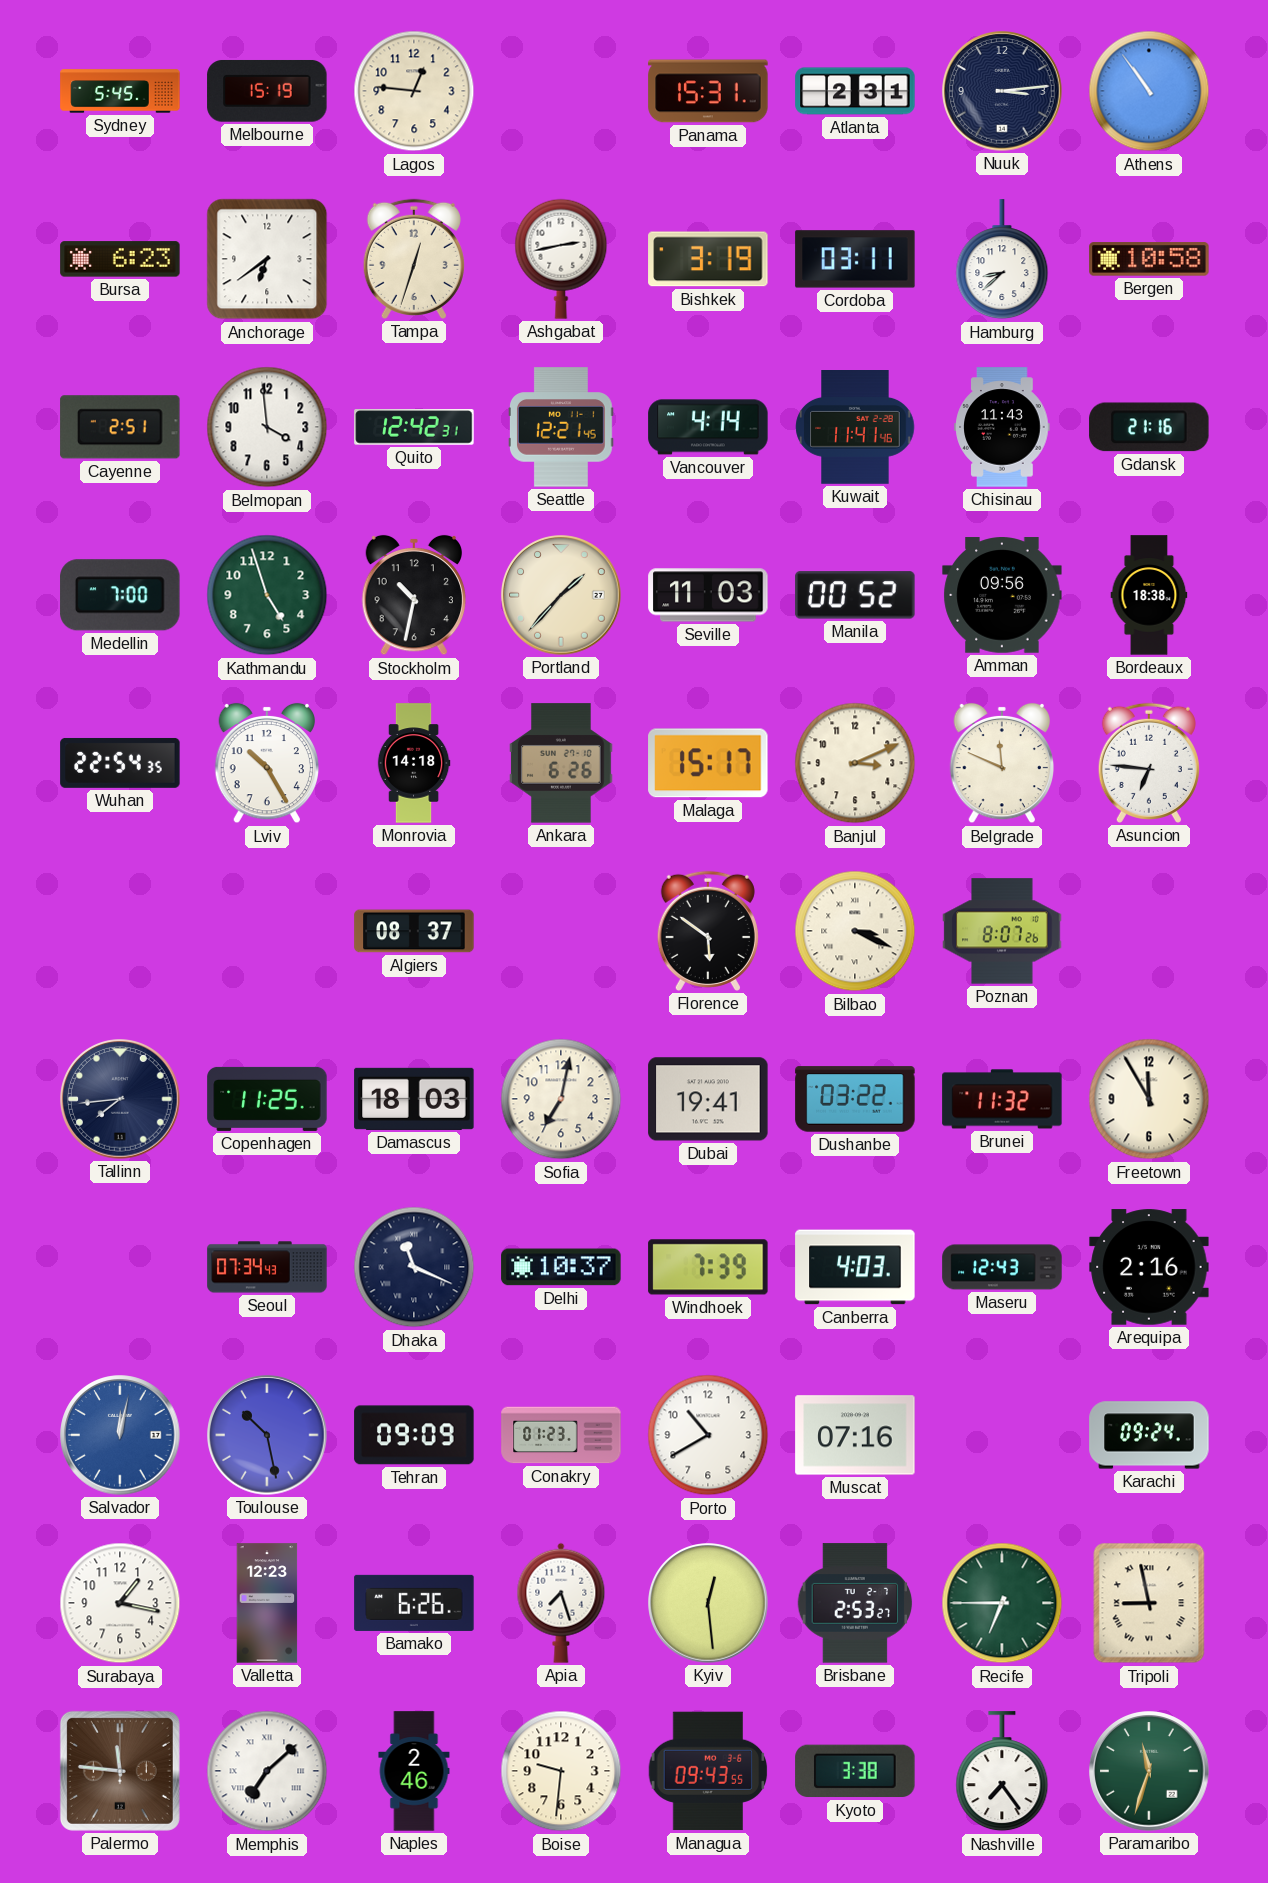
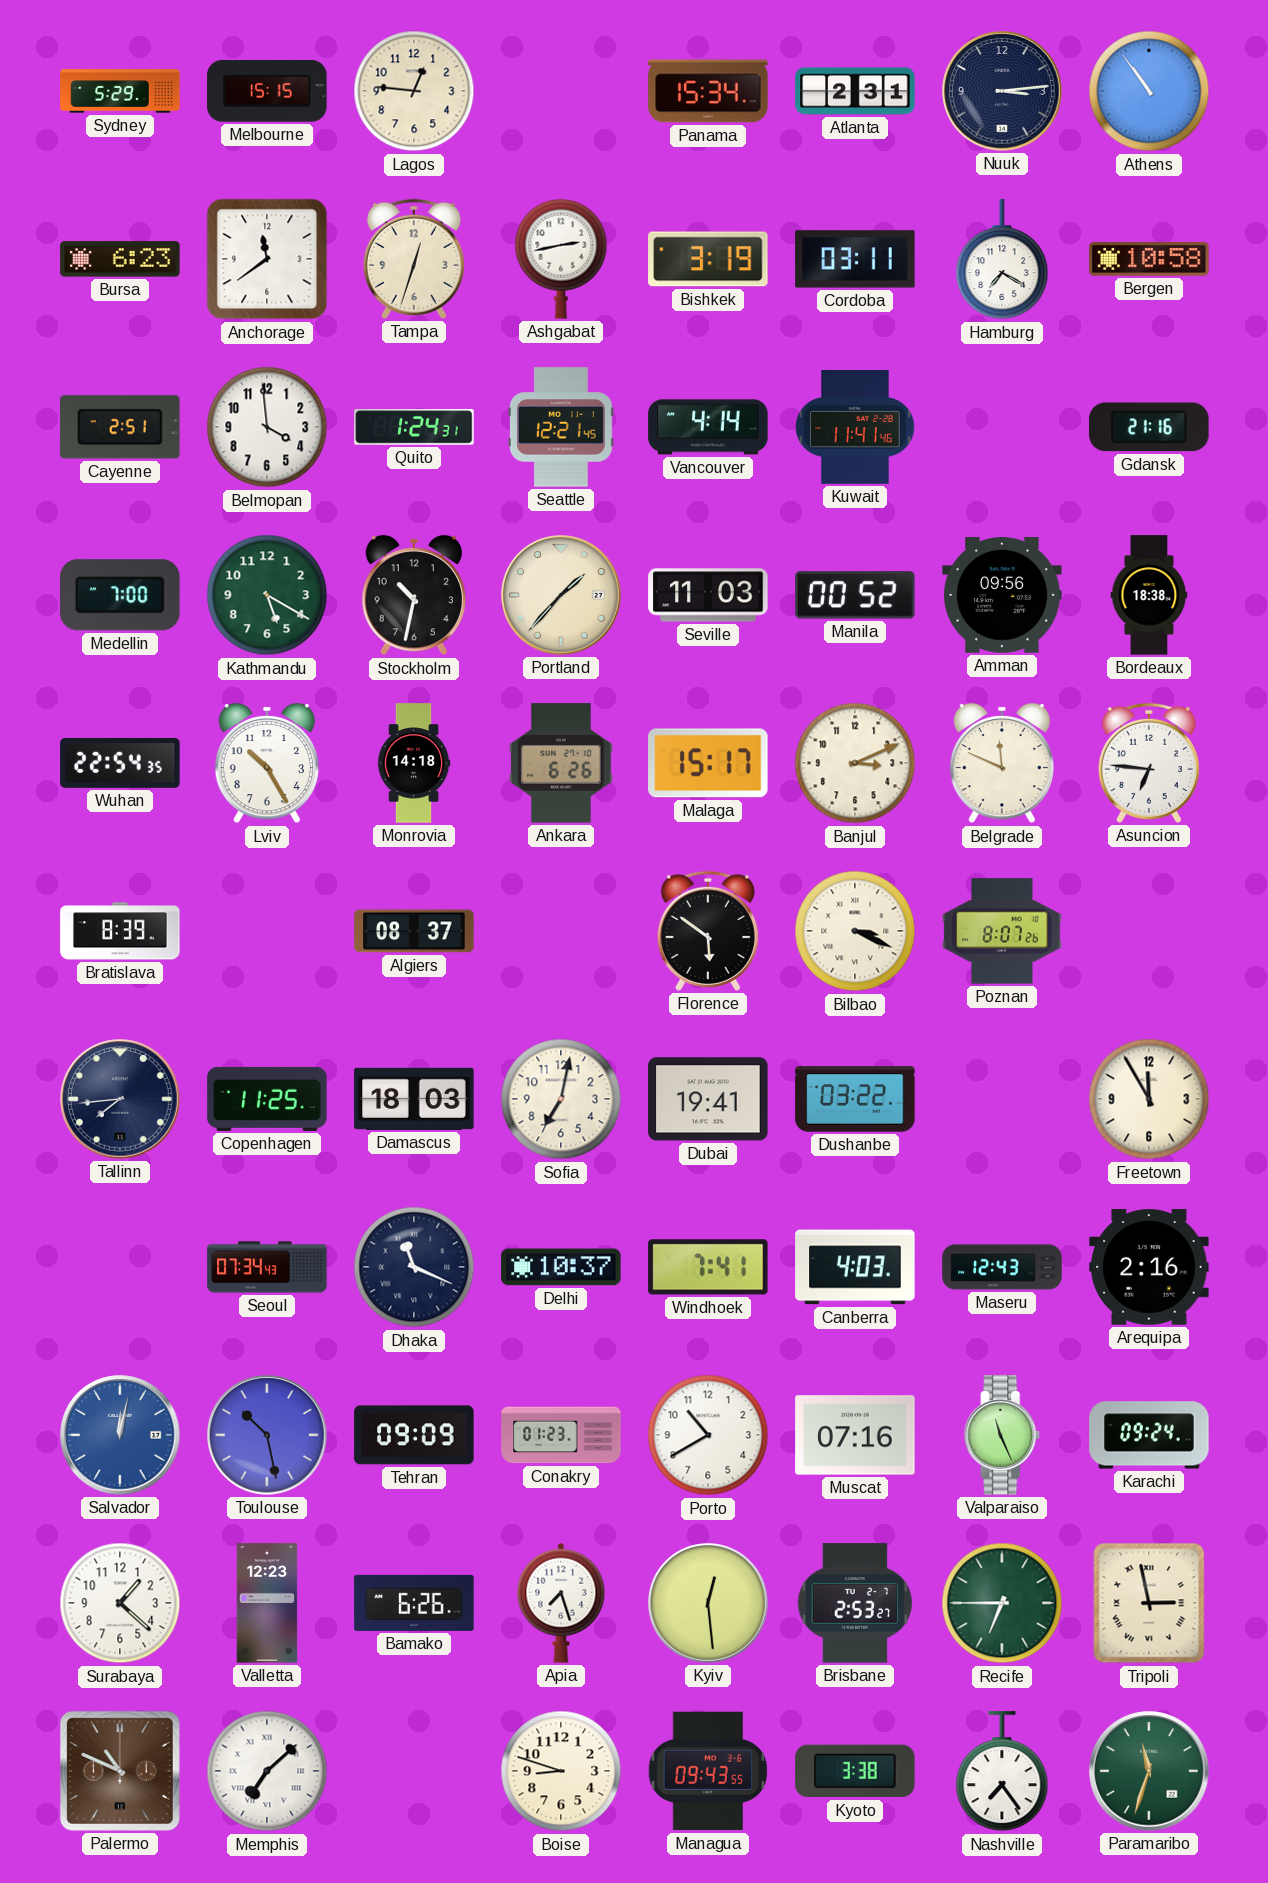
Sydney: 5:45 -> 5:29
Melbourne: 15:19 -> 15:15
Panama: 15:31 -> 15:34
Anchorage: 6:39 -> 11:39
Hamburg: 8:38 -> 7:20
Quito: 12:42 -> 1:24
Chisinau: 11:43 -> none
Kathmandu: 4:57 -> 5:20
Bratislava: none -> 8:39
Brunei: 11:32 -> none
Windhoek: 7:39 -> 7:41
Valparaiso: none -> 11:26
Surabaya: 1:17 -> 1:22
Tripoli: 8:58 -> 2:58
Palermo: 11:46 -> 10:49
Naples: 2:46 -> none
Boise: 9:31 -> 8:48
